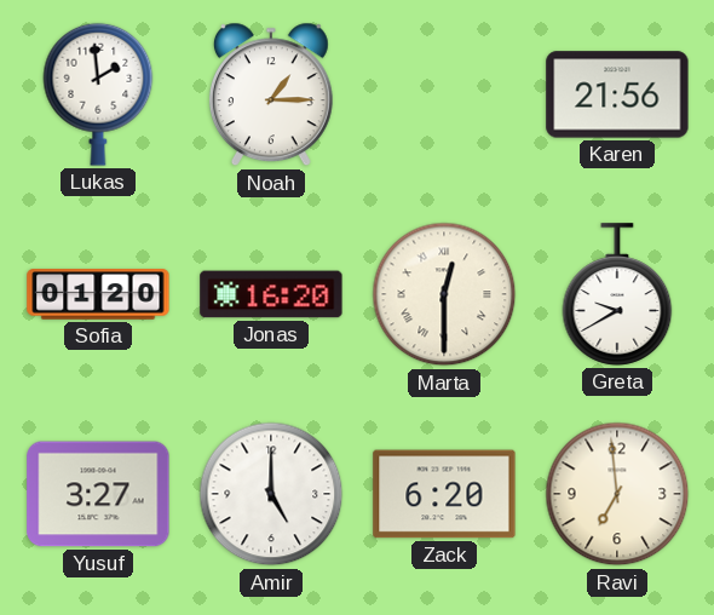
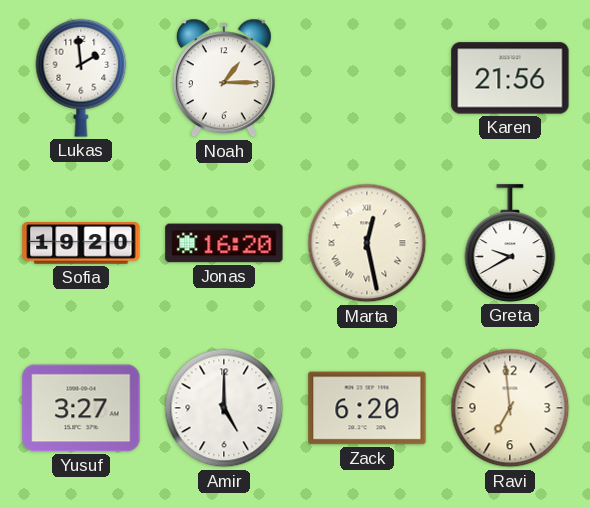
Sofia: 01:20 -> 19:20
Marta: 12:30 -> 12:28
